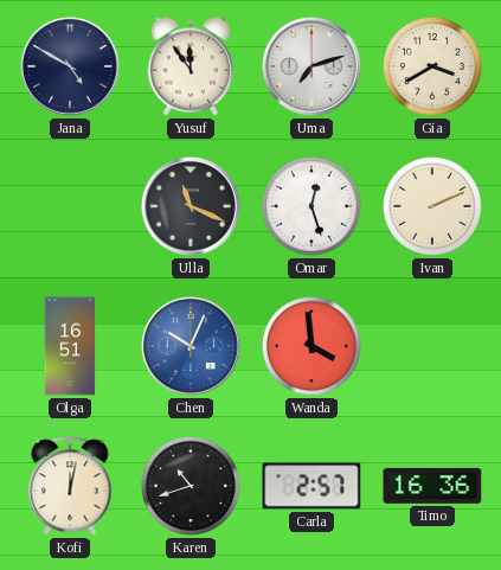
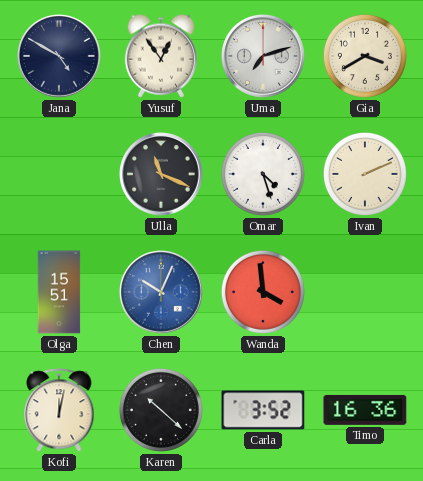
Yusuf: 11:54 -> 12:54
Omar: 12:27 -> 4:27
Olga: 16:51 -> 15:51
Karen: 10:42 -> 10:22
Carla: 2:57 -> 3:52
